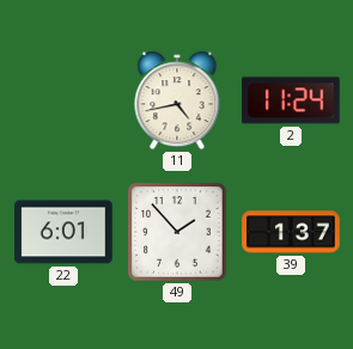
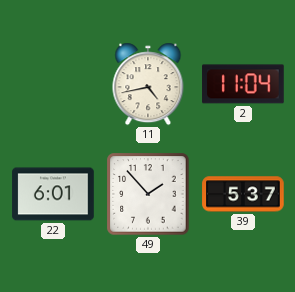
2: 11:24 -> 11:04
39: 1:37 -> 5:37
